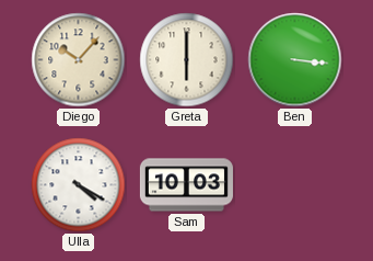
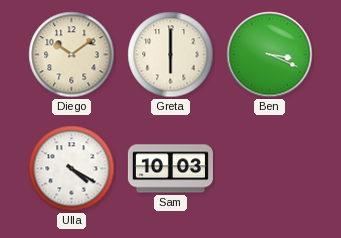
Diego: 10:07 -> 10:09
Ben: 3:16 -> 3:19
